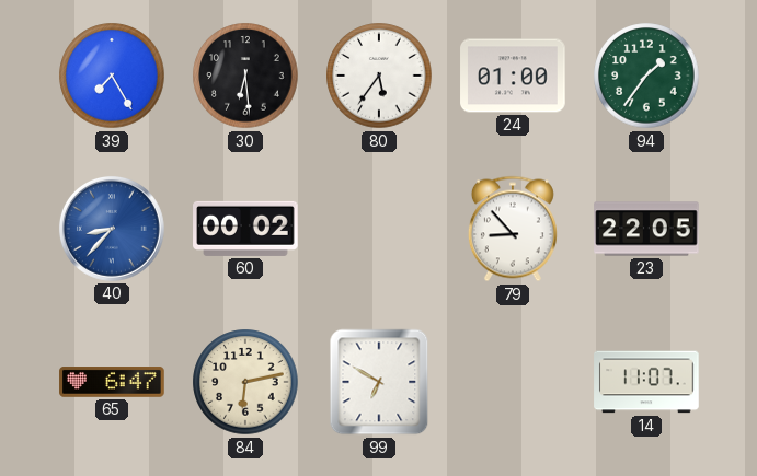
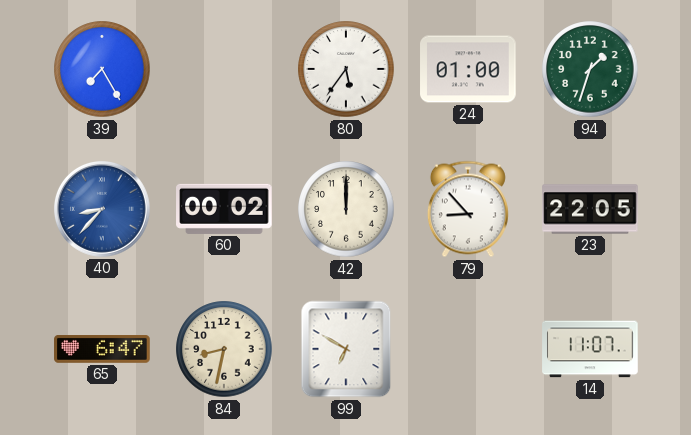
30: 6:29 -> none
94: 1:36 -> 1:33
42: none -> 12:00
84: 6:13 -> 8:32
